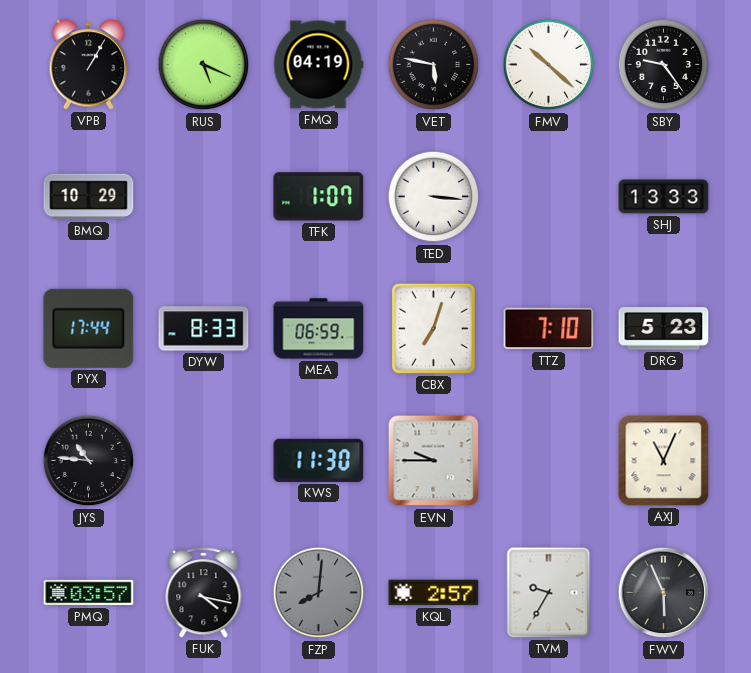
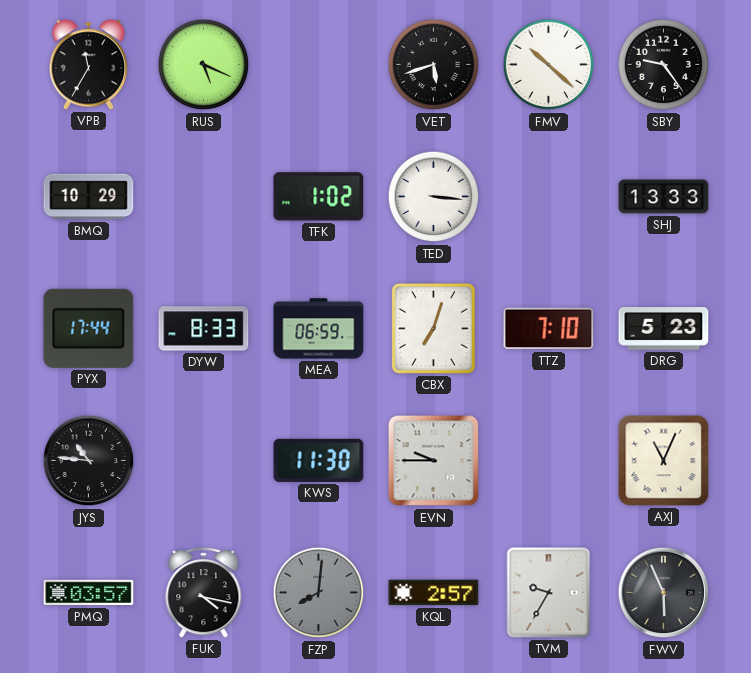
VPB: 1:05 -> 11:35
FMQ: 04:19 -> none
VET: 5:47 -> 5:42
TFK: 1:07 -> 1:02
